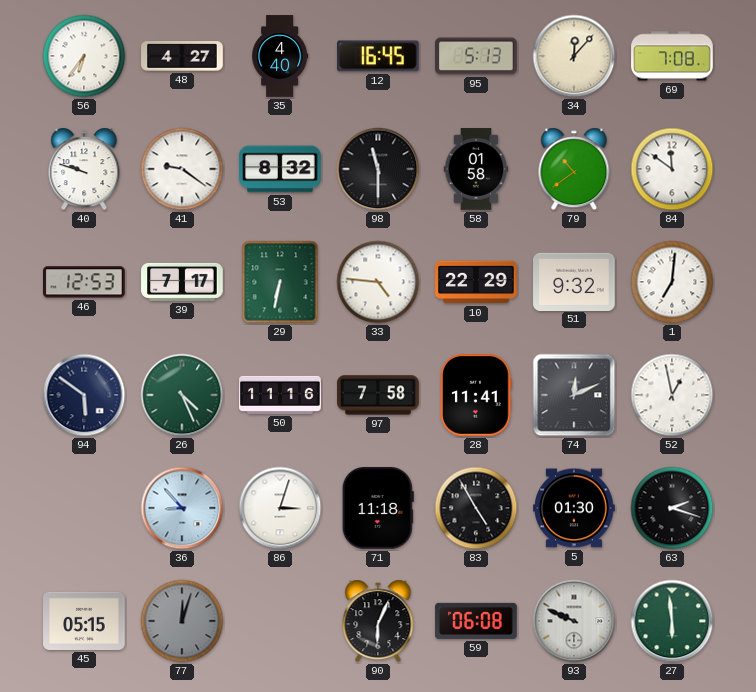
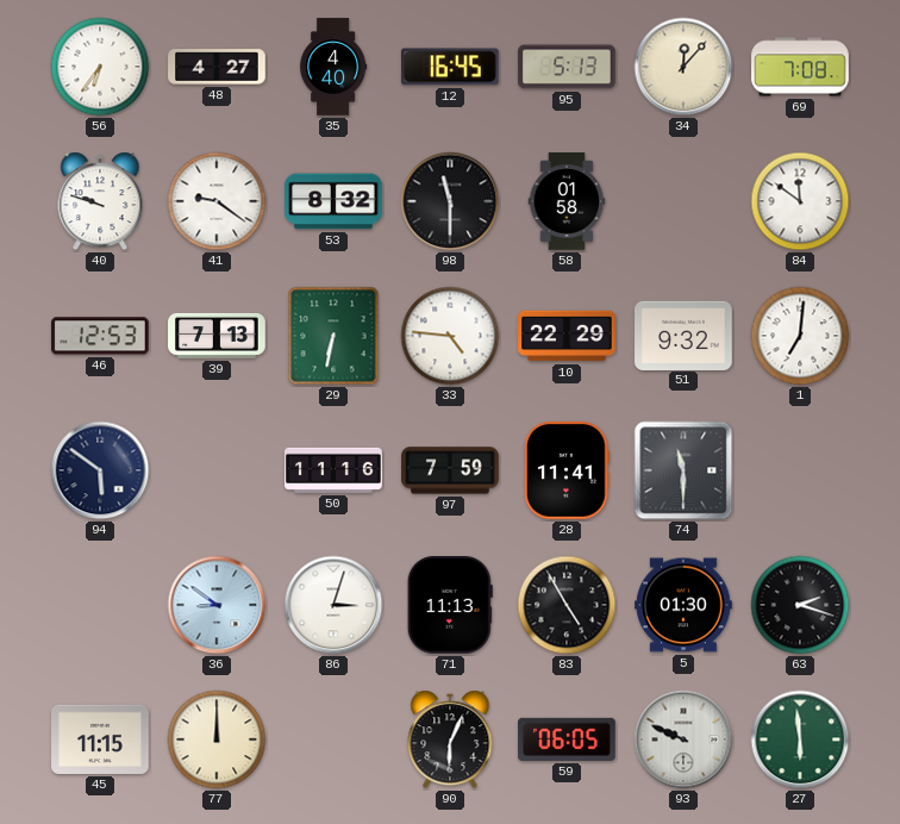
79: 10:39 -> none
39: 7:17 -> 7:13
26: 4:26 -> none
97: 7:58 -> 7:59
74: 12:11 -> 11:30
52: 12:58 -> none
36: 8:53 -> 8:51
71: 11:18 -> 11:13
45: 05:15 -> 11:15
77: 12:03 -> 12:00
77 dial: grey -> cream
59: 06:08 -> 06:05
